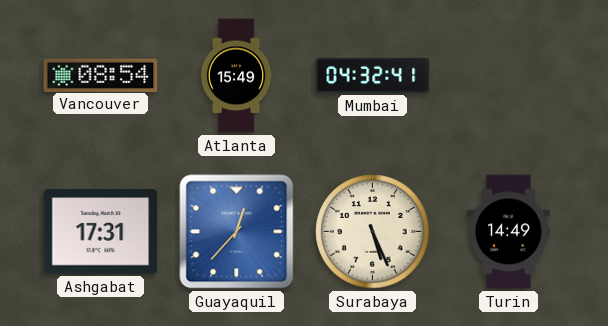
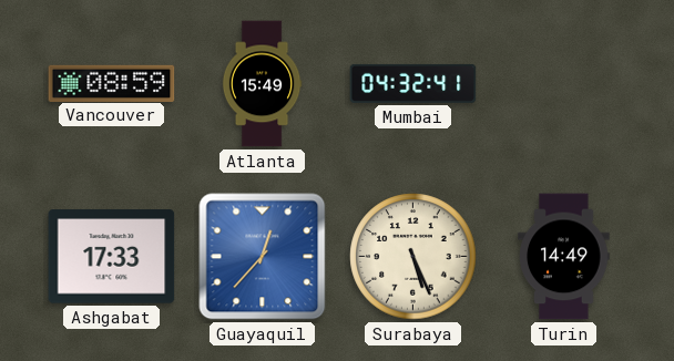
Vancouver: 08:54 -> 08:59
Ashgabat: 17:31 -> 17:33
